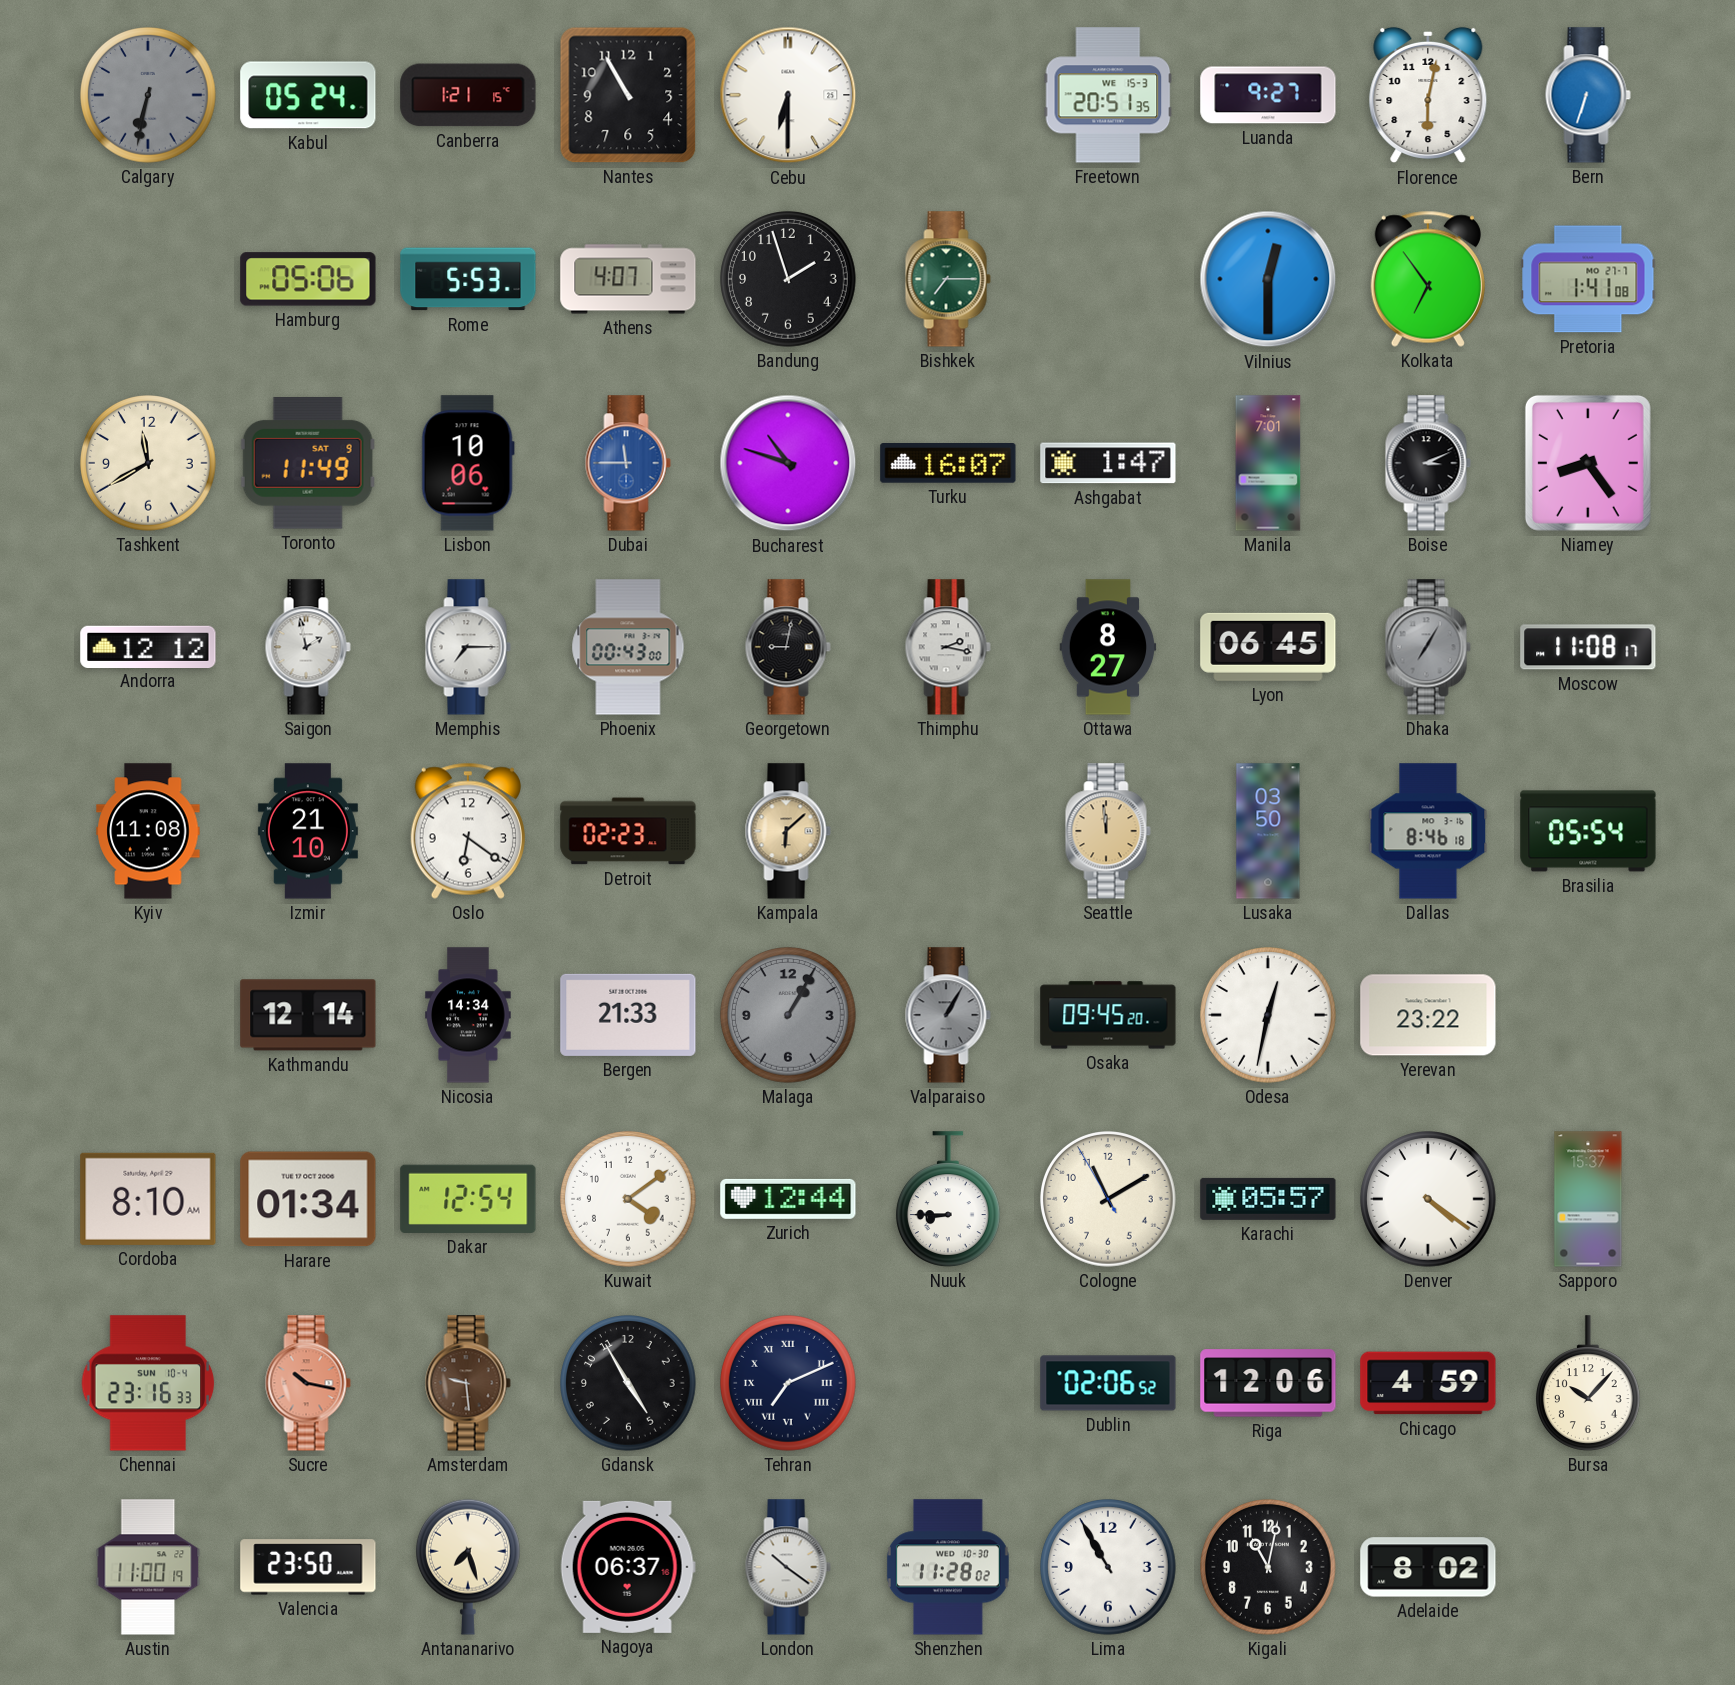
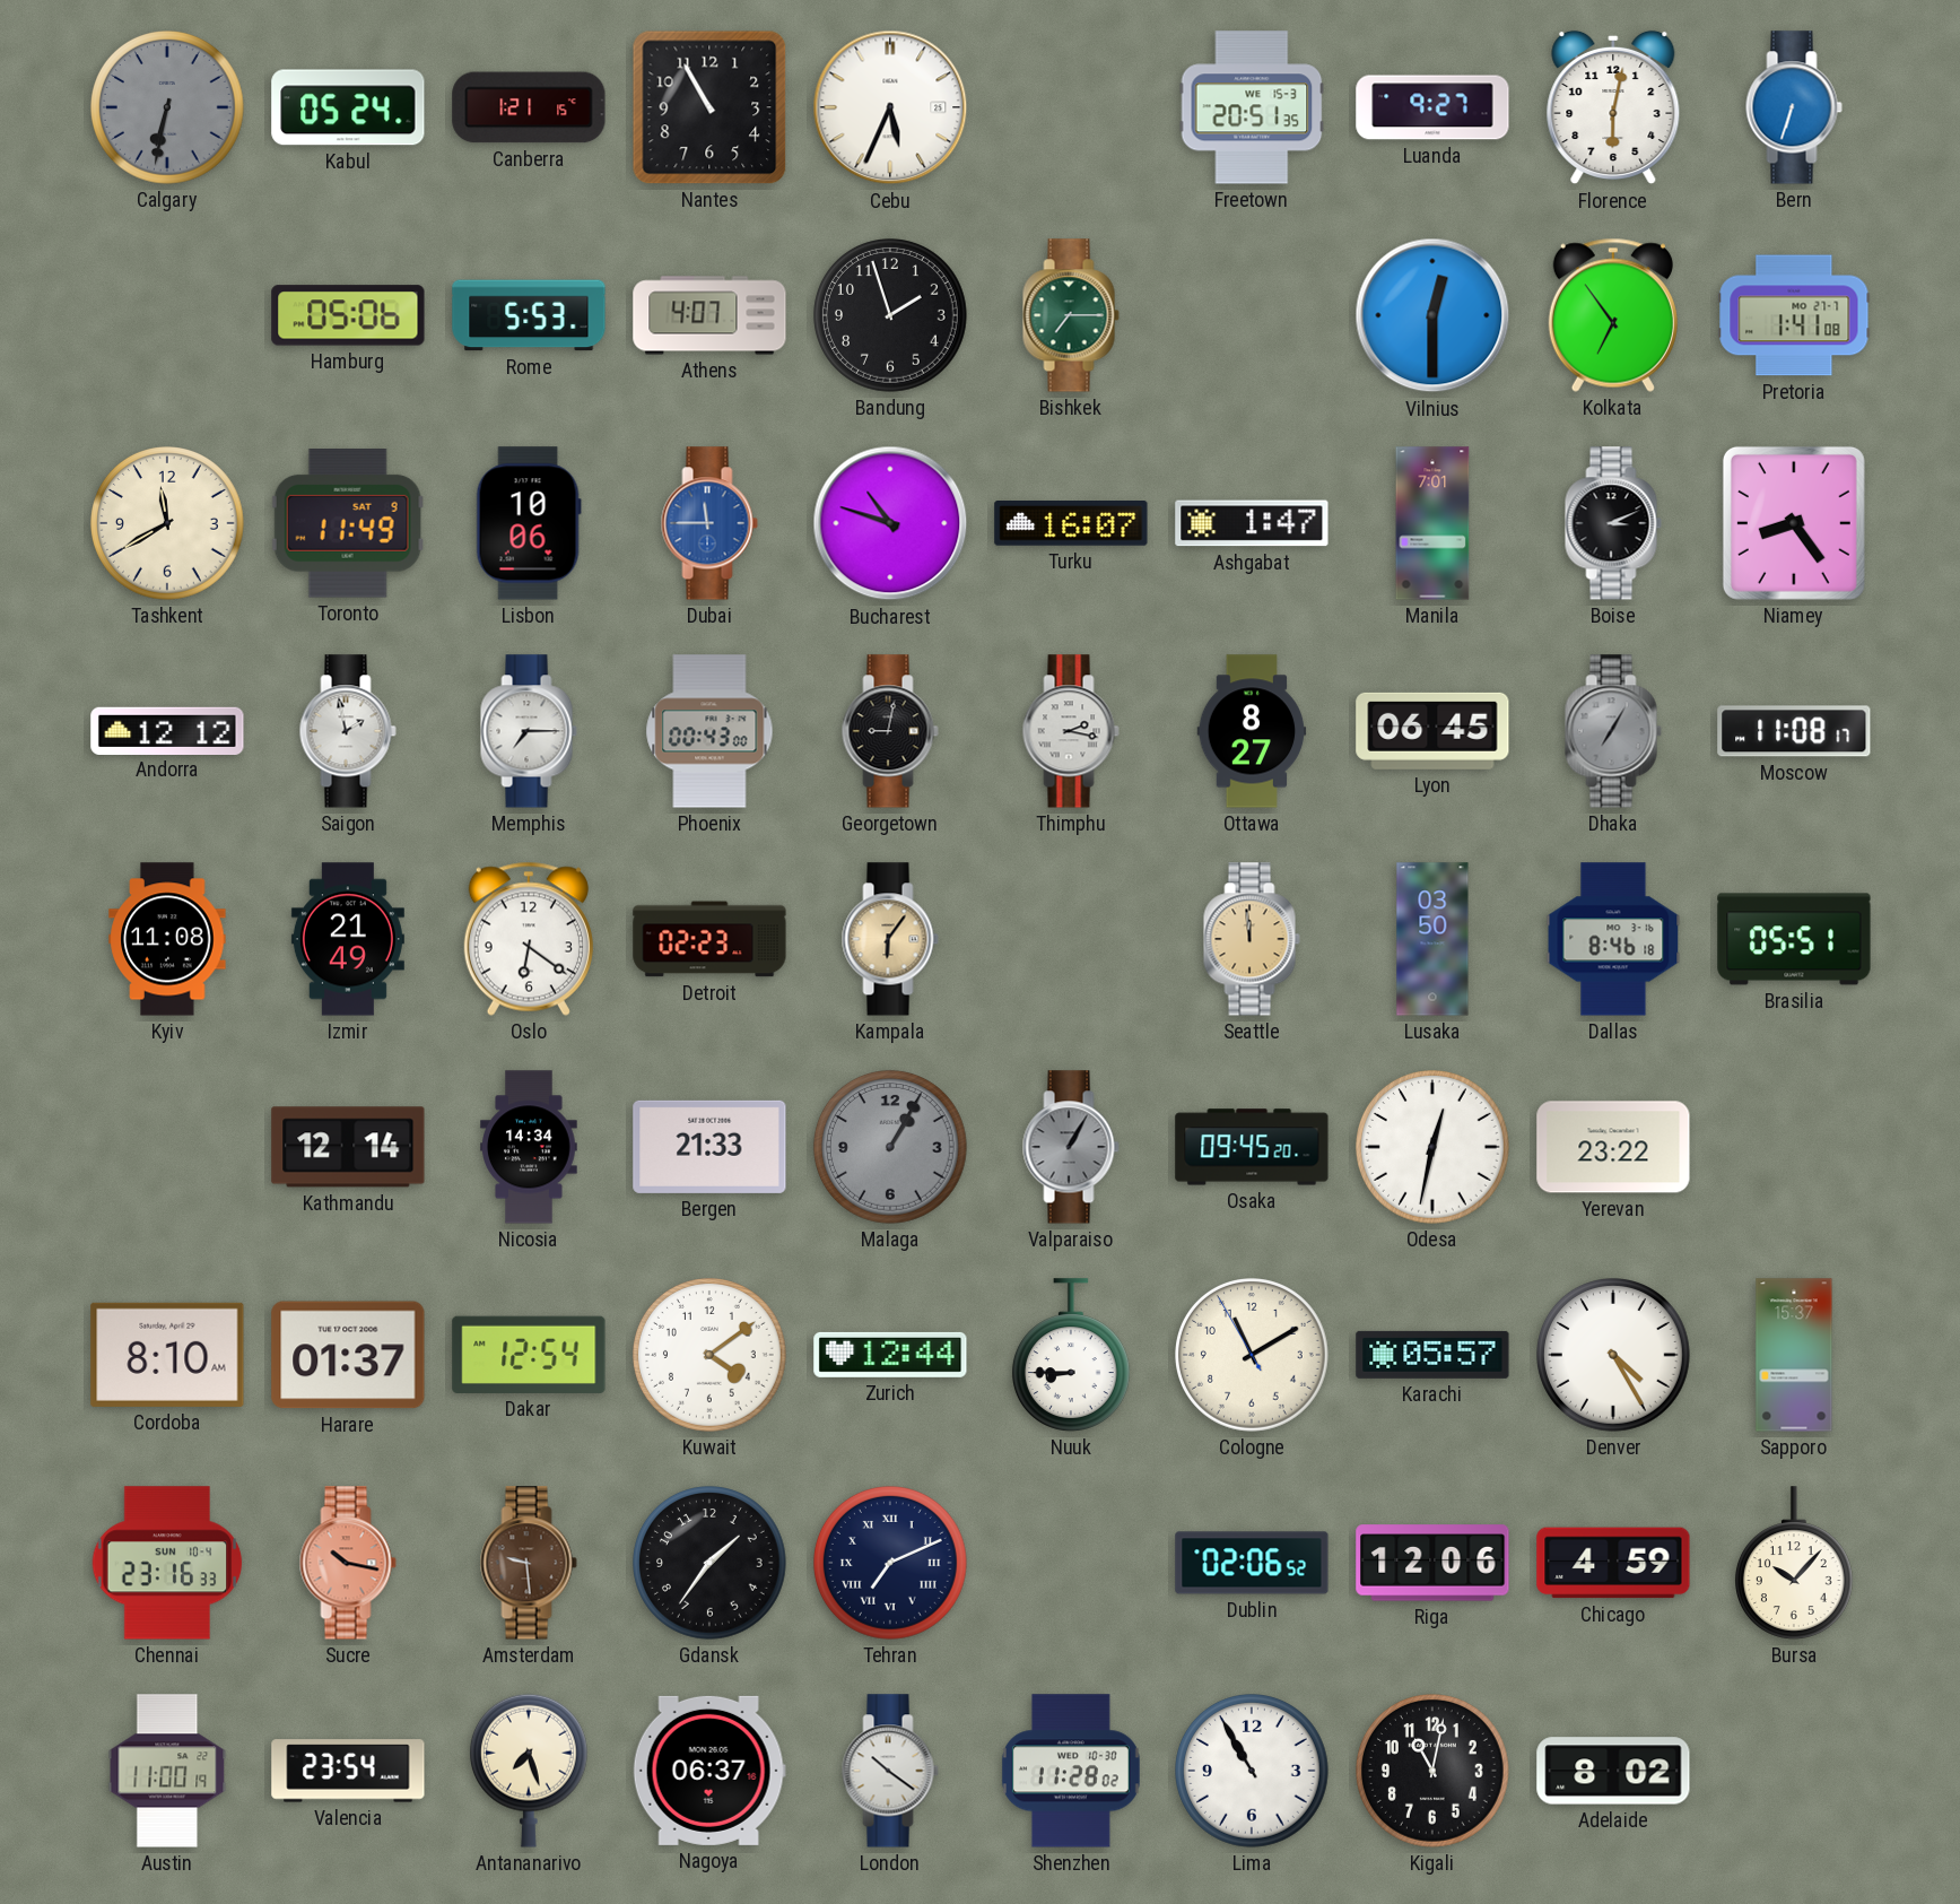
Cebu: 6:30 -> 5:34
Izmir: 21:10 -> 21:49
Kampala: 6:08 -> 6:06
Brasilia: 05:54 -> 05:51
Harare: 01:34 -> 01:37
Denver: 4:21 -> 4:25
Gdansk: 4:55 -> 1:36
Valencia: 23:50 -> 23:54
